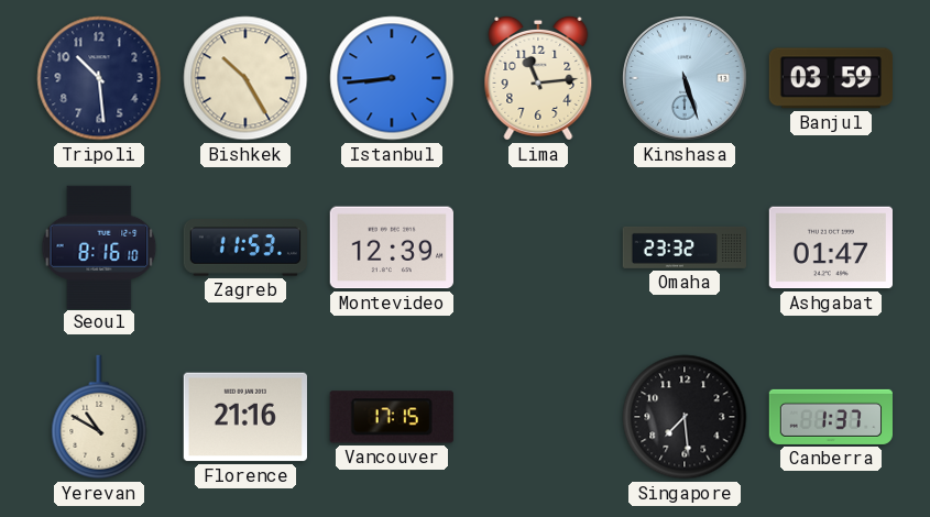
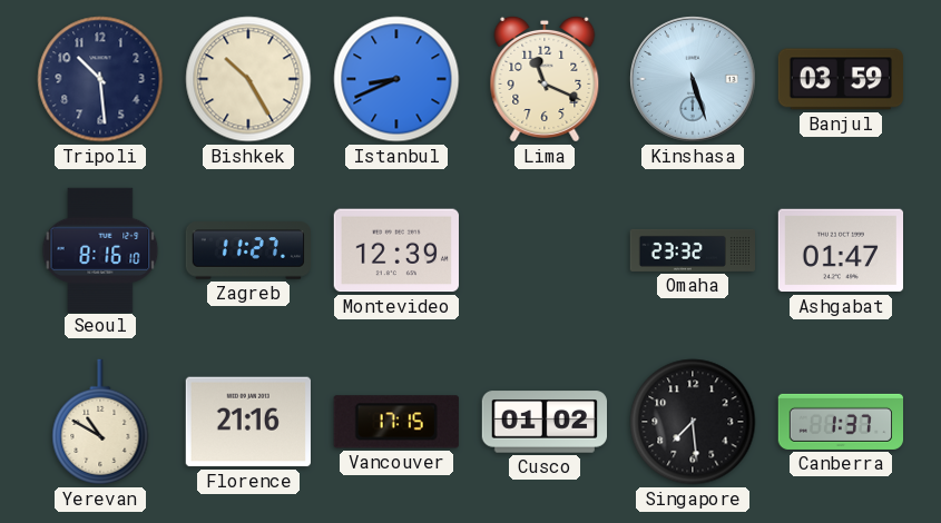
Istanbul: 8:44 -> 8:41
Lima: 11:14 -> 11:19
Zagreb: 11:53 -> 11:27
Cusco: none -> 01:02
